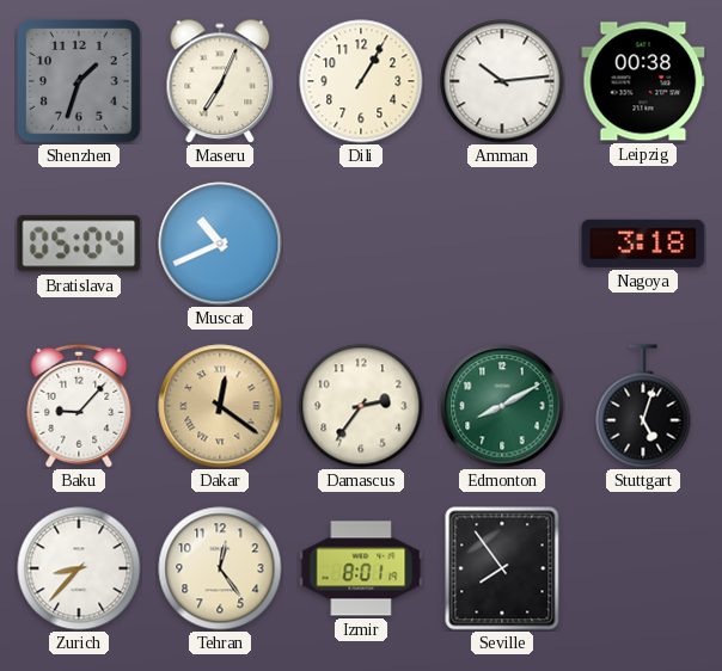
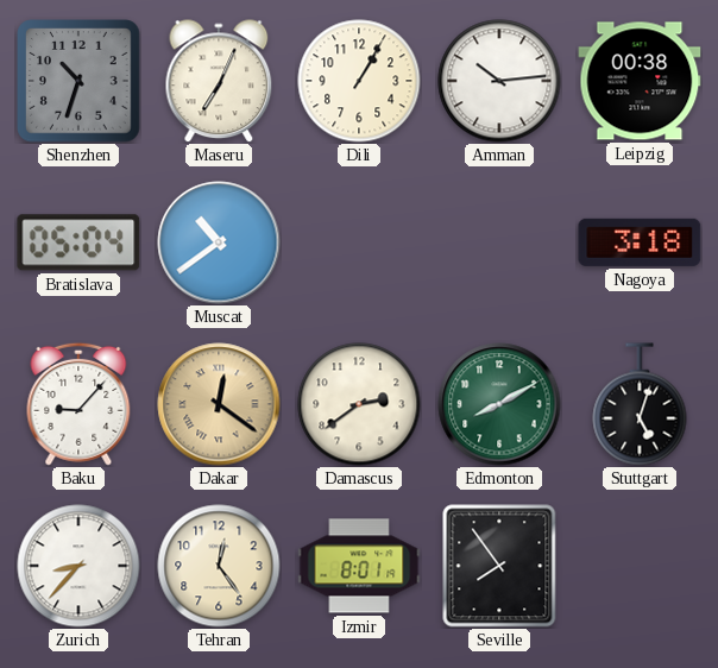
Shenzhen: 1:33 -> 10:33
Muscat: 10:41 -> 10:39
Damascus: 2:36 -> 2:39
